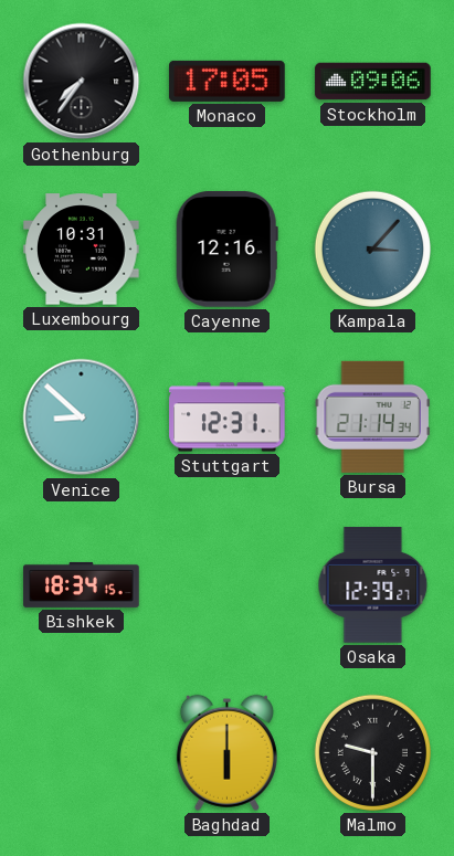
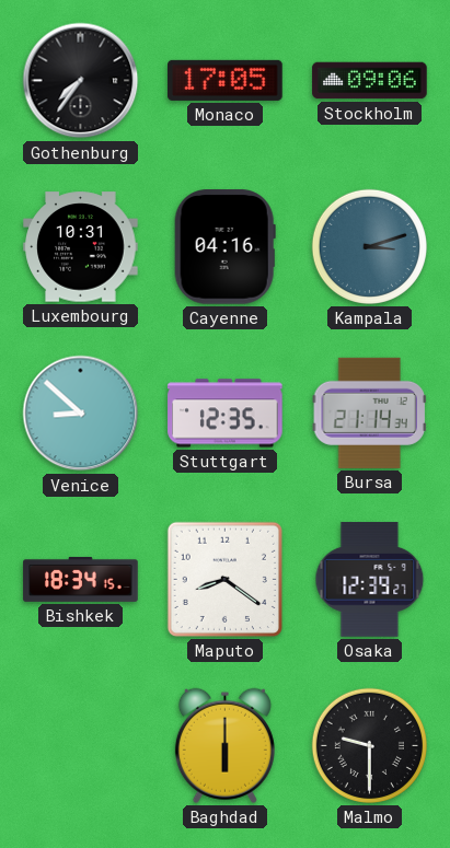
Cayenne: 12:16 -> 04:16
Kampala: 3:07 -> 3:12
Stuttgart: 12:31 -> 12:35
Maputo: none -> 8:21
